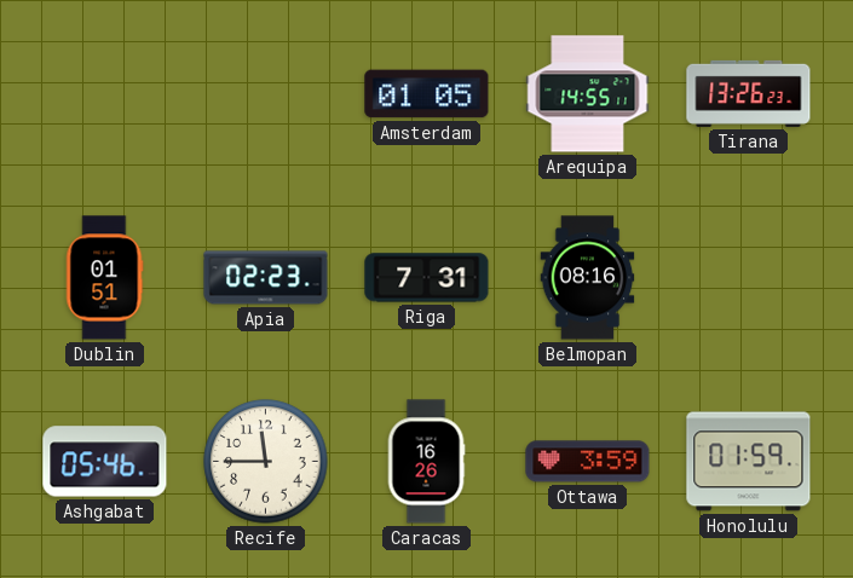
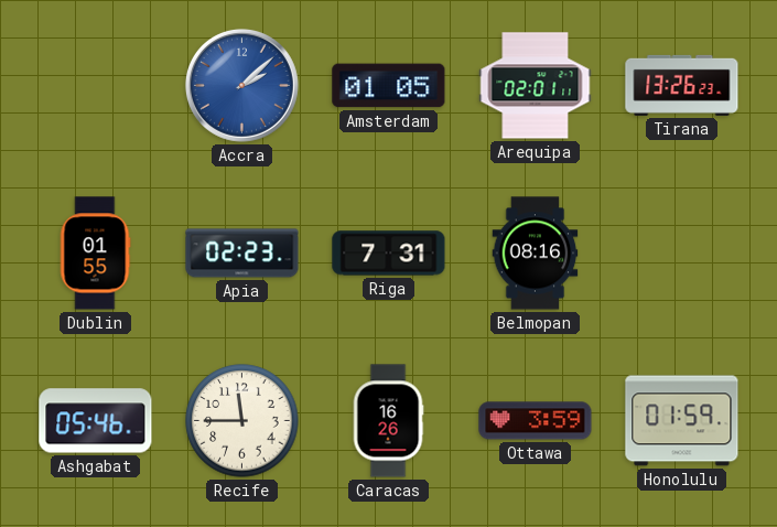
Accra: none -> 2:08
Arequipa: 14:55 -> 02:01
Dublin: 01:51 -> 01:55
